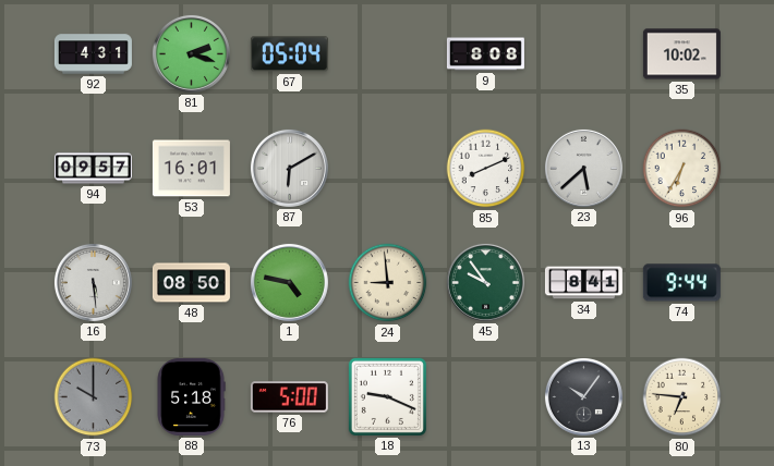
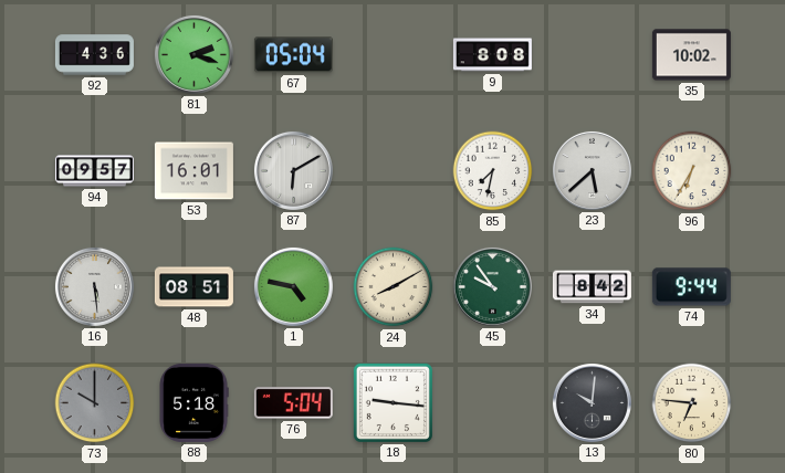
92: 4:31 -> 4:36
85: 8:11 -> 7:32
48: 08:50 -> 08:51
24: 8:59 -> 8:10
34: 8:41 -> 8:42
76: 5:00 -> 5:04
18: 9:19 -> 9:16
13: 10:06 -> 10:01
